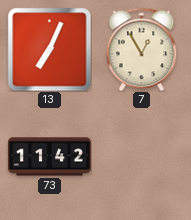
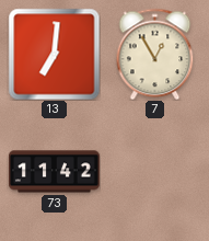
13: 7:04 -> 7:01
